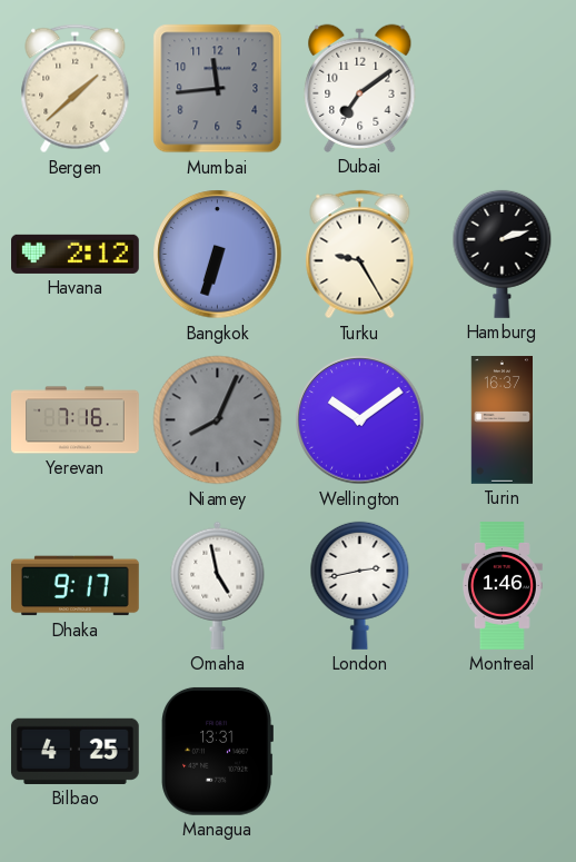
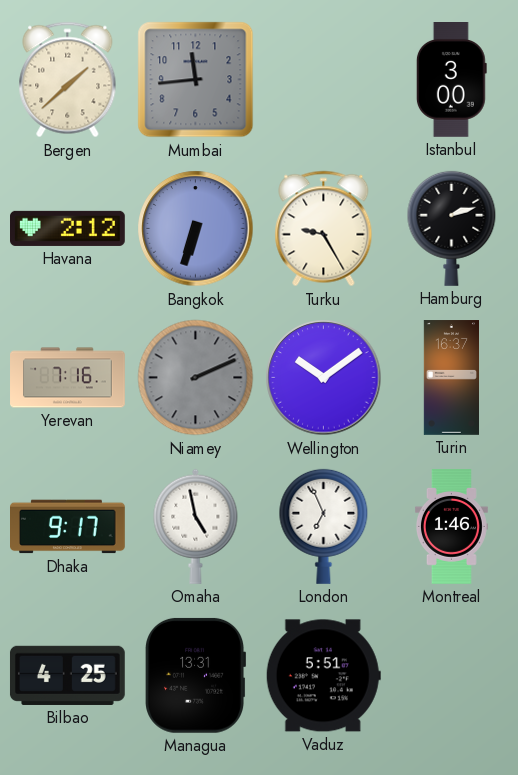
Dubai: 7:09 -> none
Istanbul: none -> 3:00
Niamey: 8:04 -> 2:11
London: 2:43 -> 6:56
Vaduz: none -> 5:51
